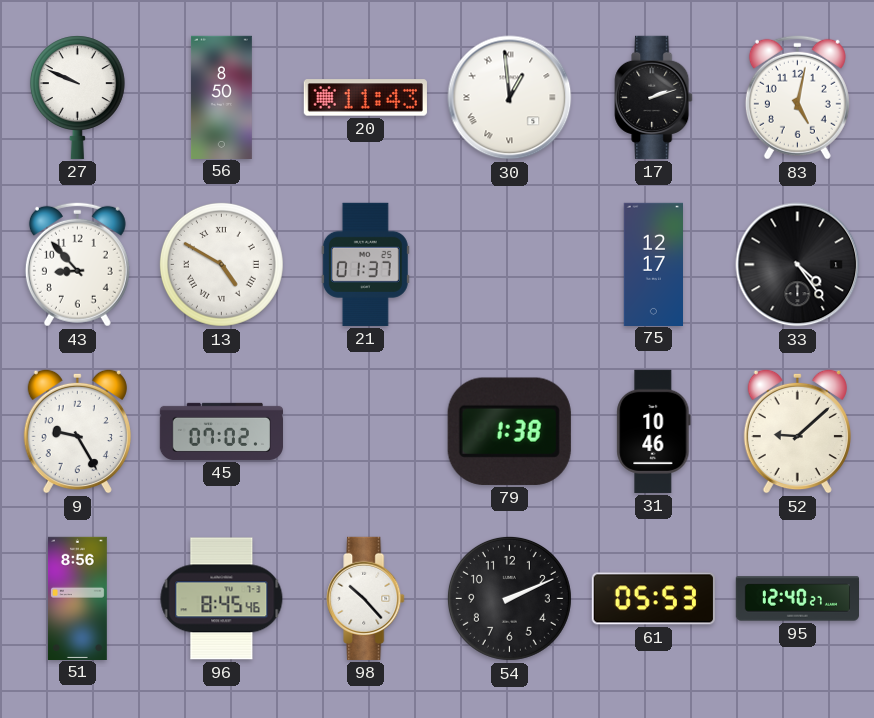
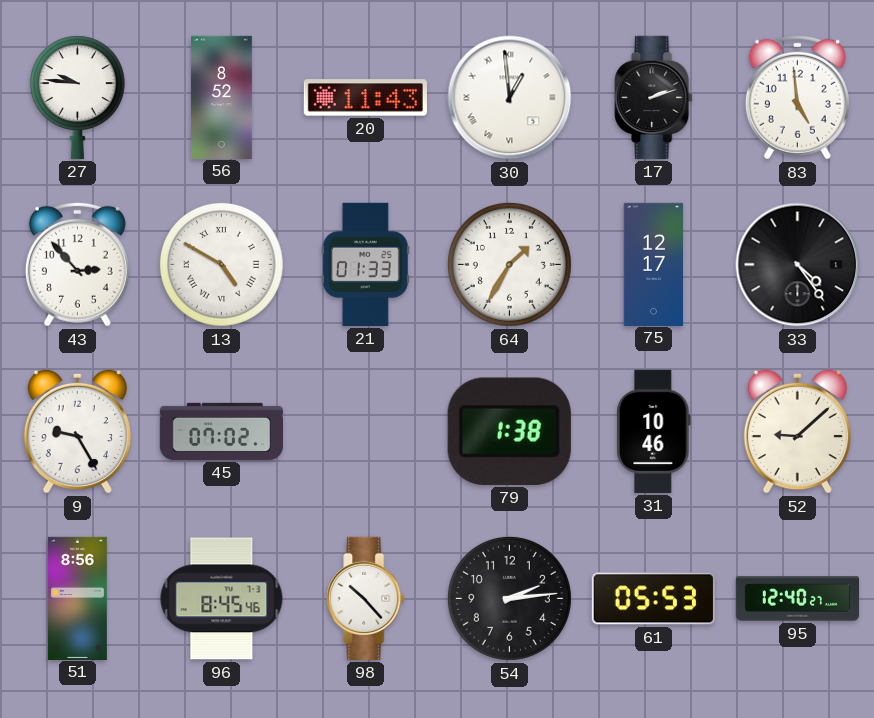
27: 9:49 -> 9:46
56: 8:50 -> 8:52
83: 5:02 -> 4:59
43: 8:53 -> 2:53
21: 01:37 -> 01:33
64: none -> 1:35
54: 2:11 -> 2:14
